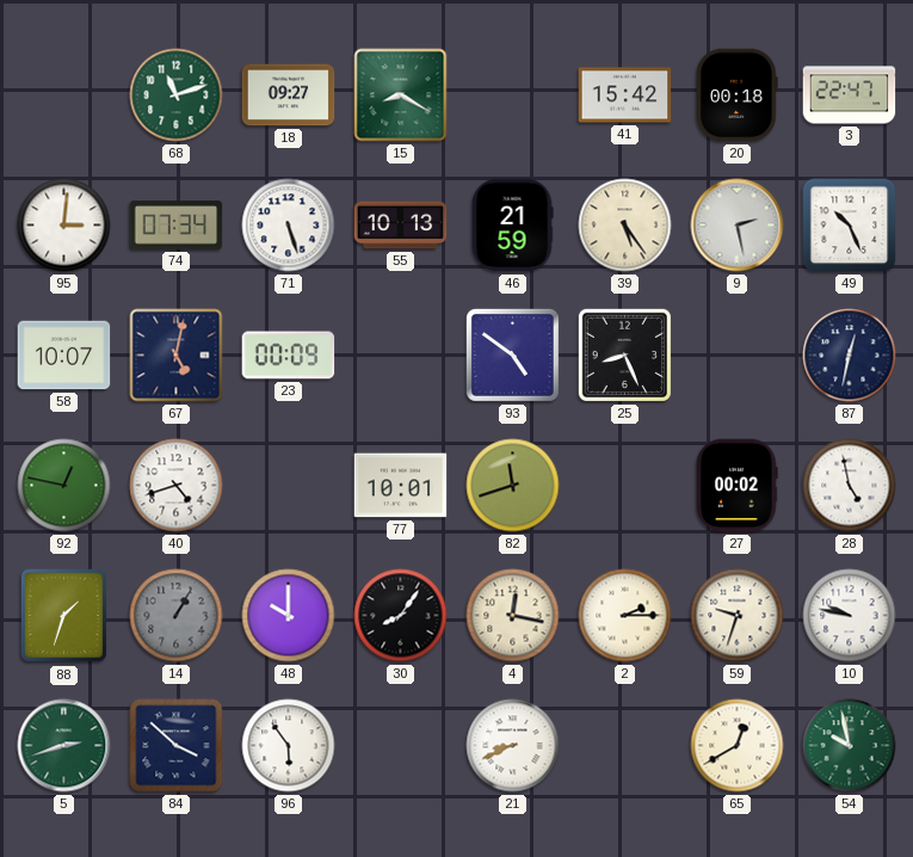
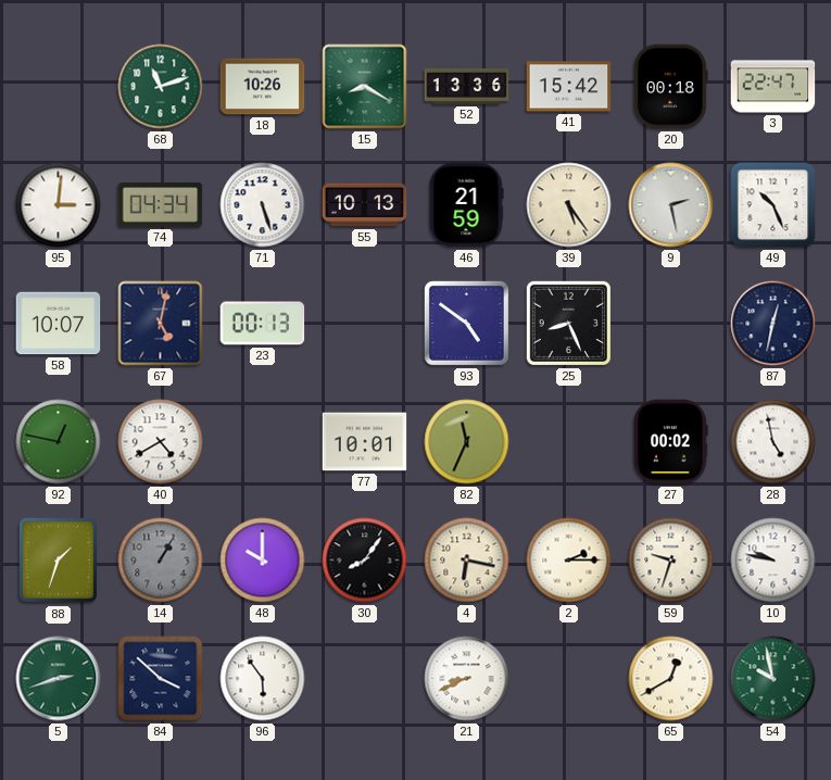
18: 09:27 -> 10:26
52: none -> 13:36
74: 07:34 -> 04:34
23: 00:09 -> 00:13
40: 4:42 -> 4:40
82: 11:42 -> 11:34
4: 12:17 -> 6:17
